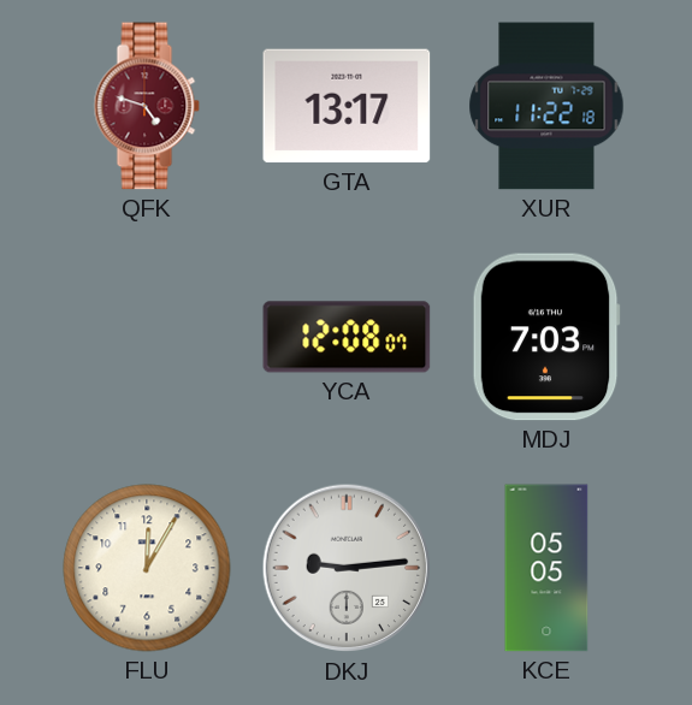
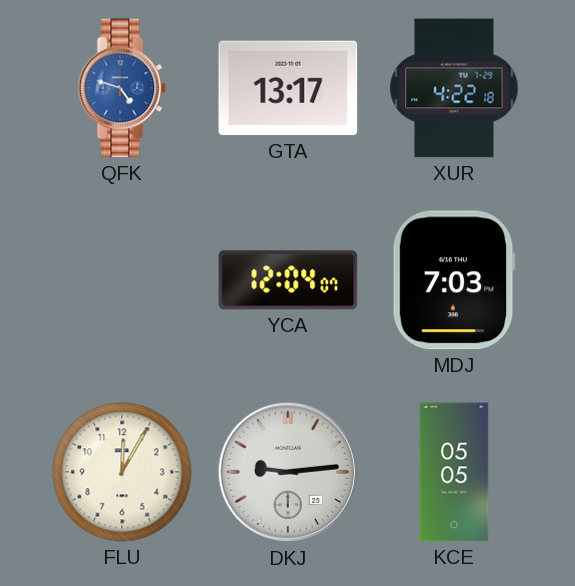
QFK dial: burgundy -> blue
XUR: 11:22 -> 4:22
YCA: 12:08 -> 12:04
